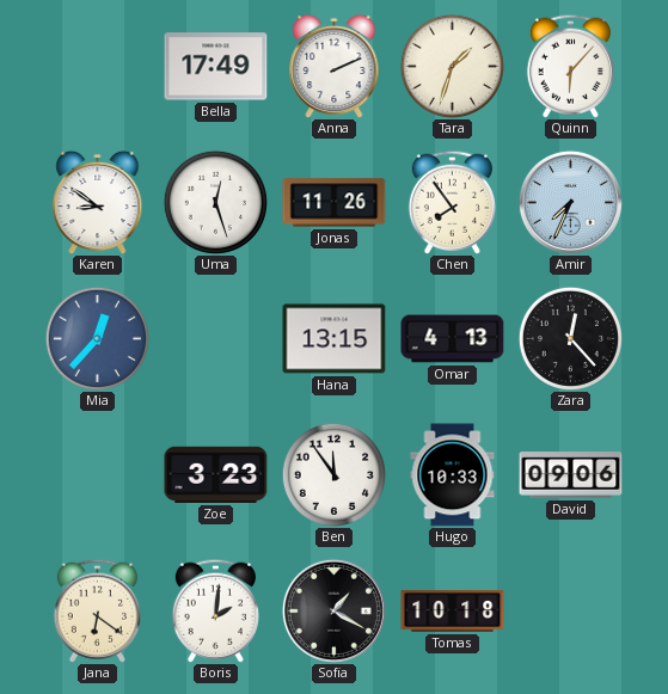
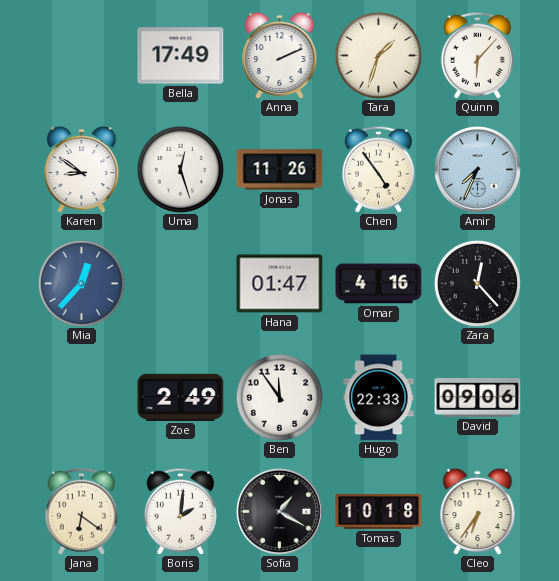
Chen: 7:54 -> 4:54
Hana: 13:15 -> 01:47
Omar: 4:13 -> 4:16
Zoe: 3:23 -> 2:49
Hugo: 10:33 -> 22:33
Cleo: none -> 6:36
